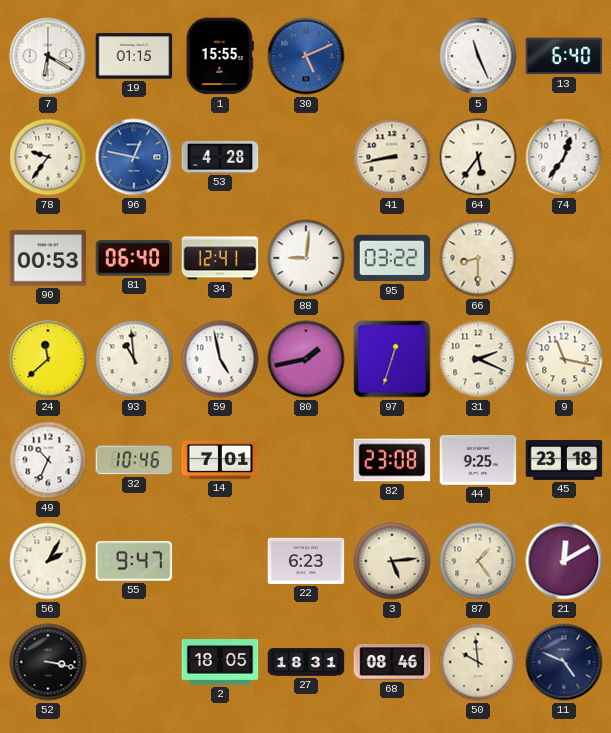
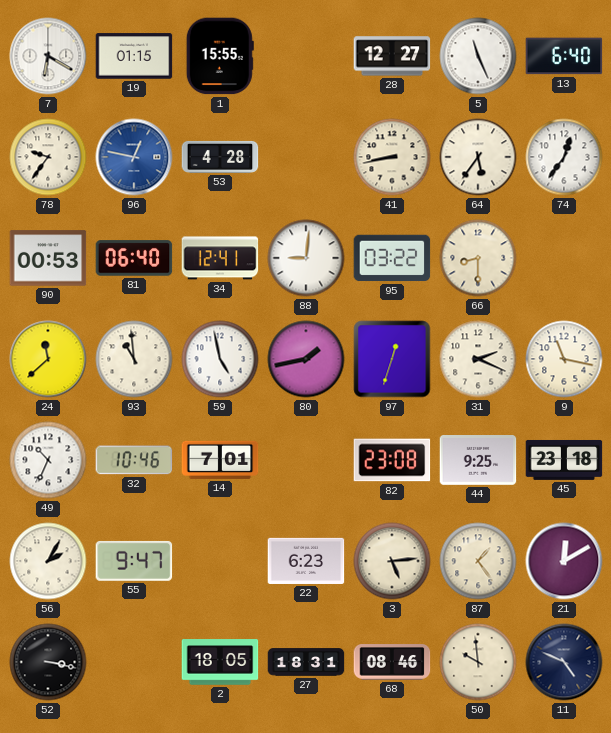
30: 5:11 -> none
28: none -> 12:27
